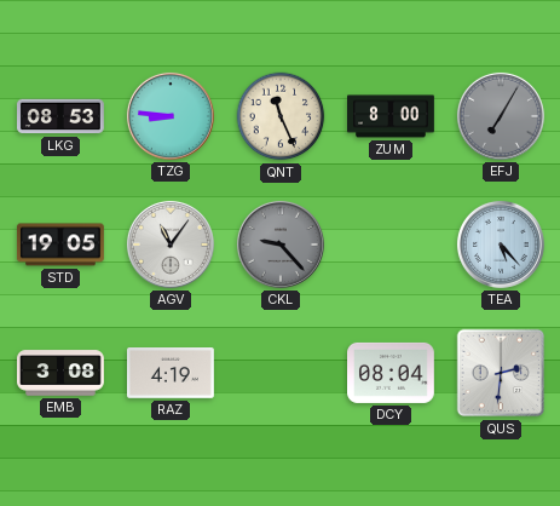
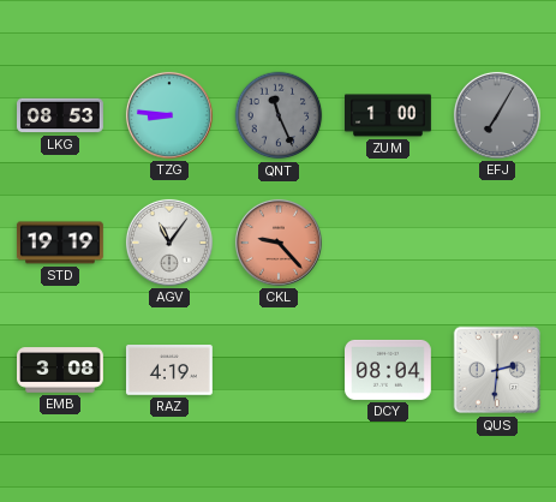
QNT dial: cream -> grey
ZUM: 8:00 -> 1:00
STD: 19:05 -> 19:19
CKL dial: grey -> salmon
TEA: 5:23 -> none
